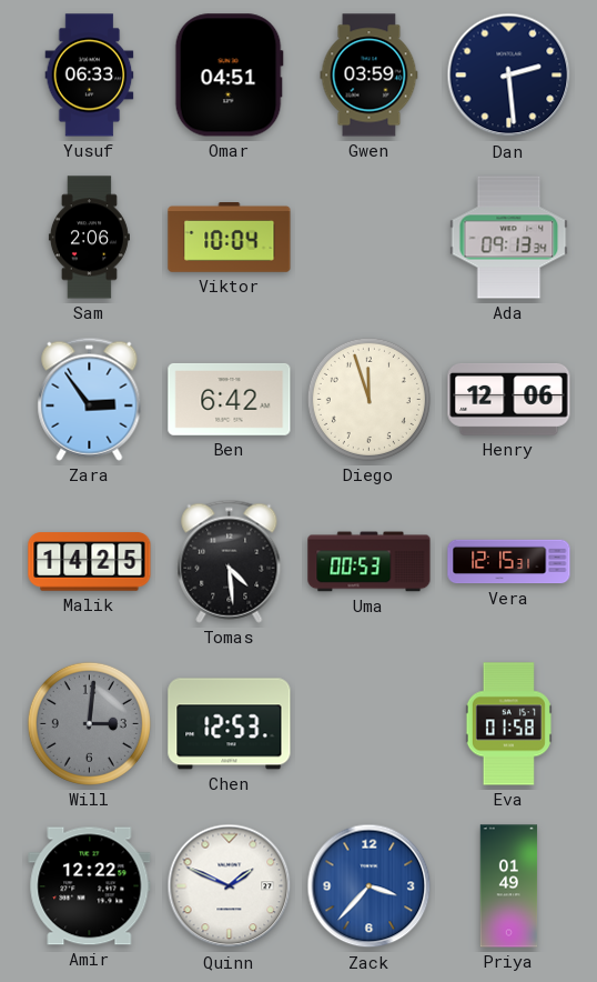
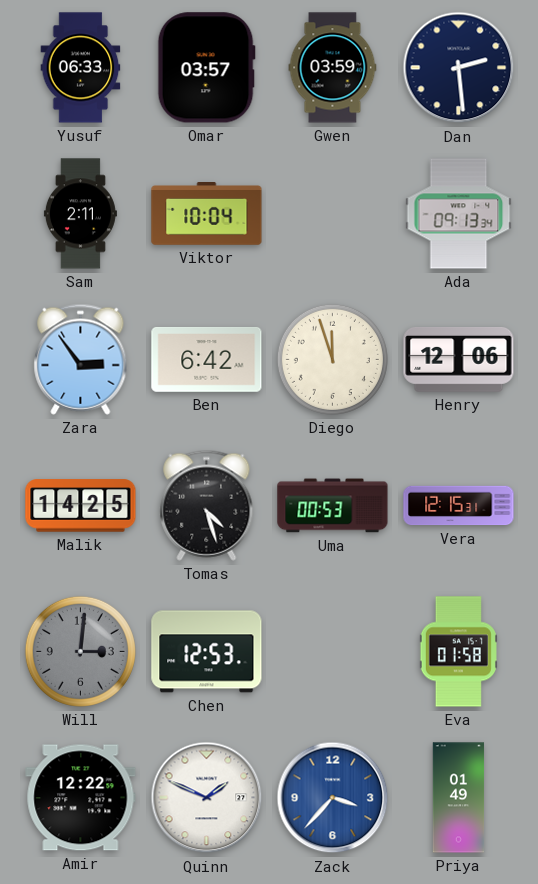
Omar: 04:51 -> 03:57
Sam: 2:06 -> 2:11
Tomas: 4:29 -> 4:27
